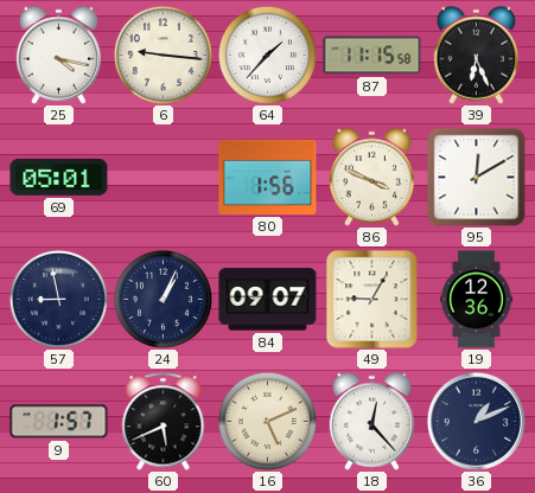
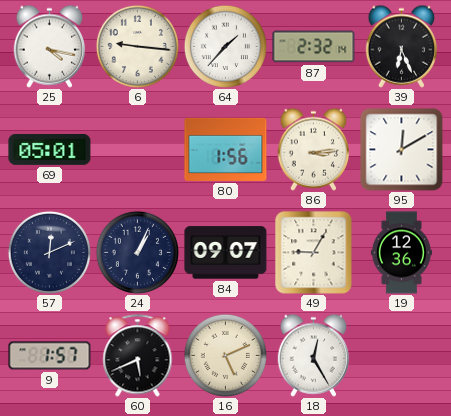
87: 11:15 -> 2:32
86: 3:49 -> 3:14
57: 8:58 -> 12:11
18: 12:23 -> 12:25
36: 1:11 -> none
